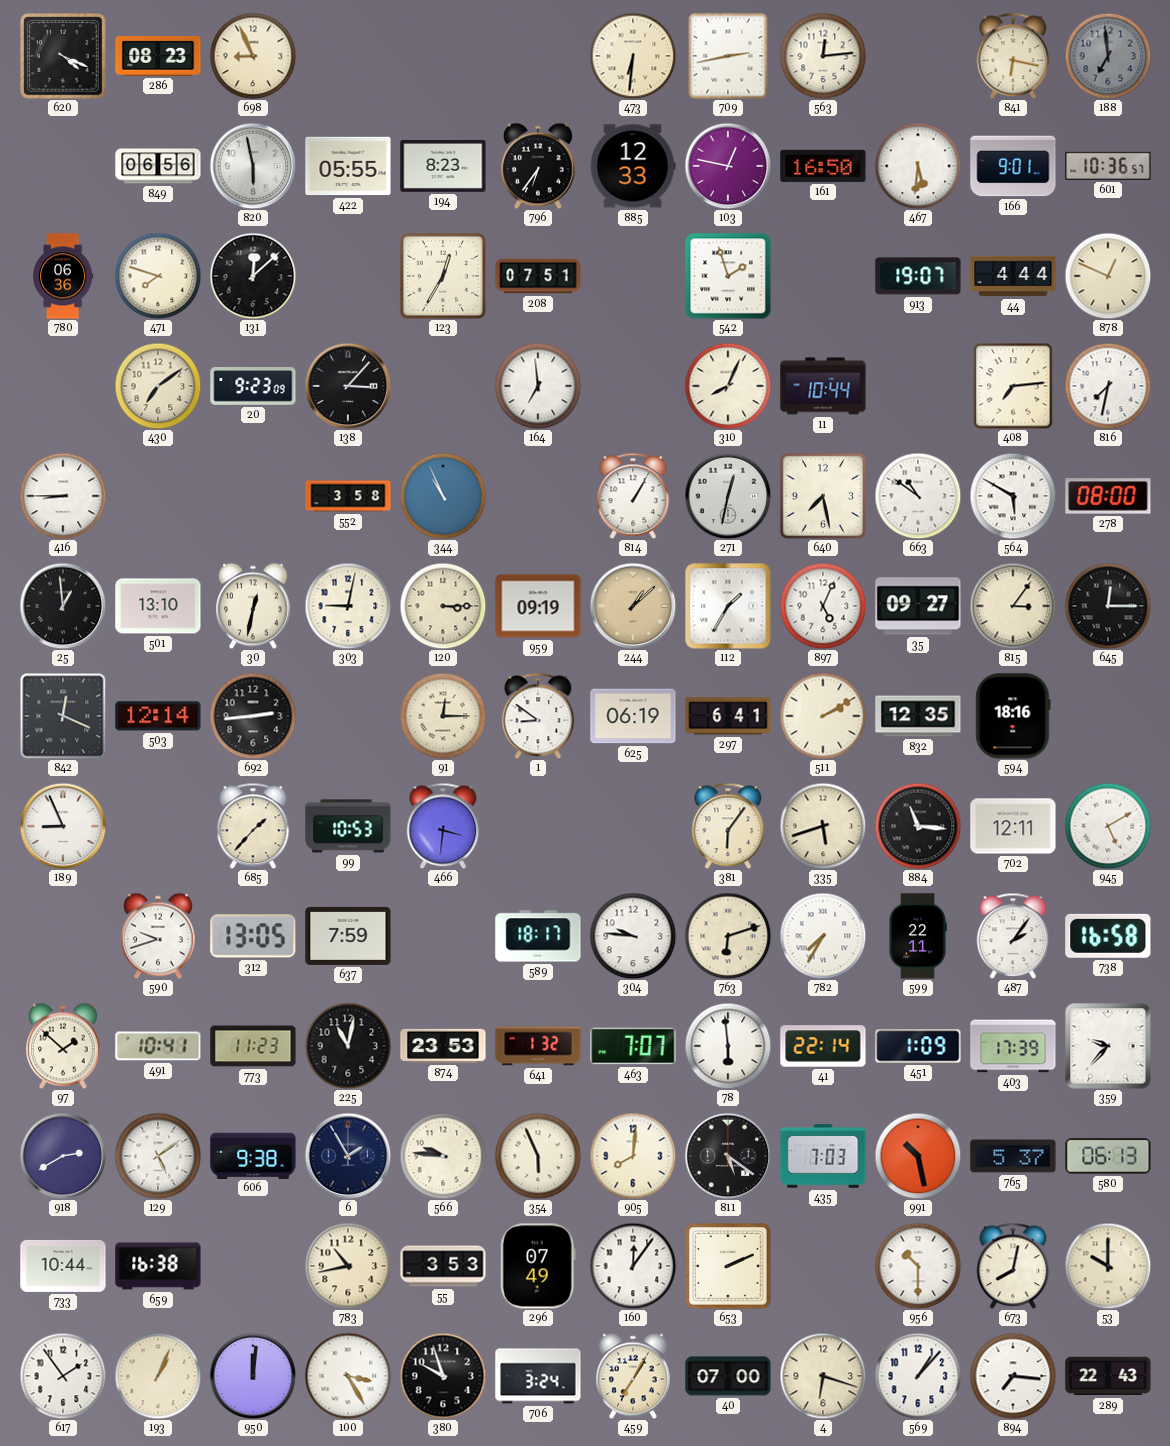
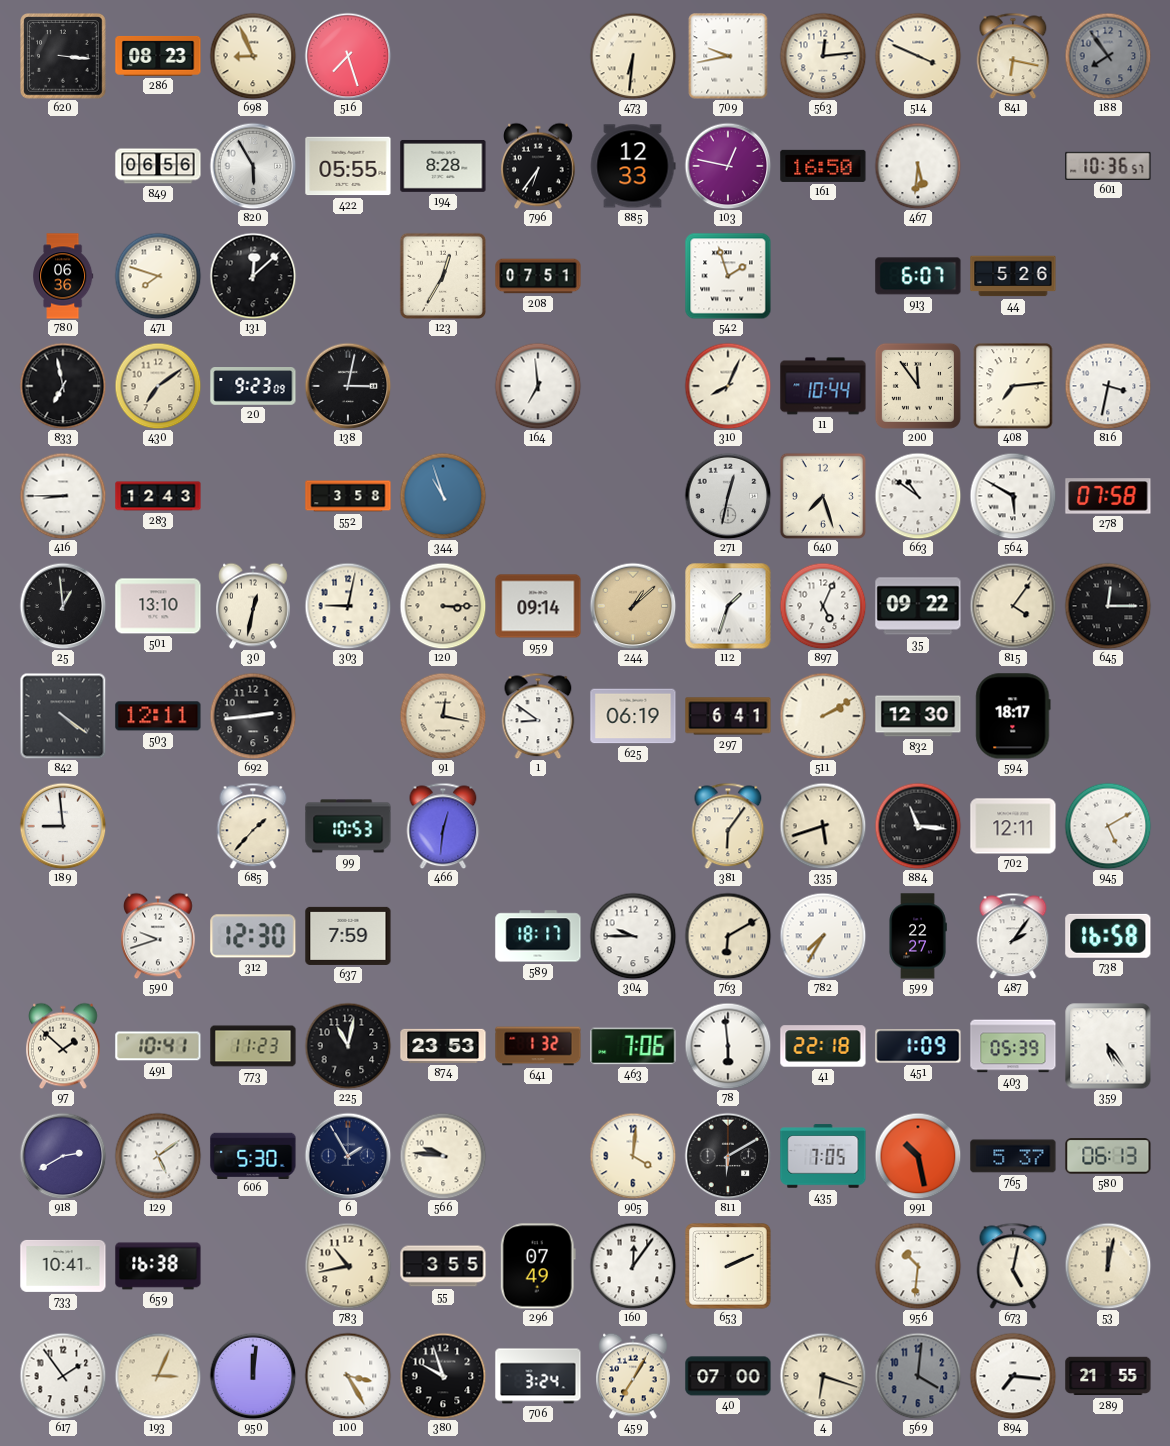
620: 4:19 -> 3:16
516: none -> 7:27
709: 2:43 -> 9:43
514: none -> 3:49
188: 6:59 -> 7:54
820: 5:58 -> 5:55
194: 8:23 -> 8:28
166: 9:01 -> none
913: 19:07 -> 6:07
44: 4:44 -> 5:26
878: 12:49 -> none
833: none -> 6:58
138: 3:07 -> 3:02
200: none -> 11:54
816: 7:32 -> 3:32
283: none -> 12:43
344: 10:56 -> 10:57
814: 1:05 -> none
640: 7:28 -> 7:27
278: 08:00 -> 07:58
959: 09:19 -> 09:14
112: 1:35 -> 1:33
35: 09:27 -> 09:22
815: 3:06 -> 4:06
842: 12:19 -> 4:21
503: 12:14 -> 12:11
91: 12:15 -> 12:17
832: 12:35 -> 12:30
594: 18:16 -> 18:17
189: 8:56 -> 8:59
466: 3:31 -> 12:31
312: 13:05 -> 12:30
304: 9:46 -> 9:45
763: 6:12 -> 6:10
599: 22:11 -> 22:27
463: 7:07 -> 7:06
41: 22:14 -> 22:18
403: 17:39 -> 05:39
359: 9:37 -> 5:24
606: 9:38 -> 5:30
354: 5:56 -> none
905: 8:01 -> 4:01
811: 5:21 -> 6:10
435: 7:03 -> 7:05
733: 10:44 -> 10:41
55: 3:53 -> 3:55
956: 10:30 -> 10:31
673: 8:02 -> 5:02
53: 10:00 -> 12:02
193: 1:04 -> 3:04
569: 1:07 -> 4:01
569 dial: white -> grey
289: 22:43 -> 21:55
